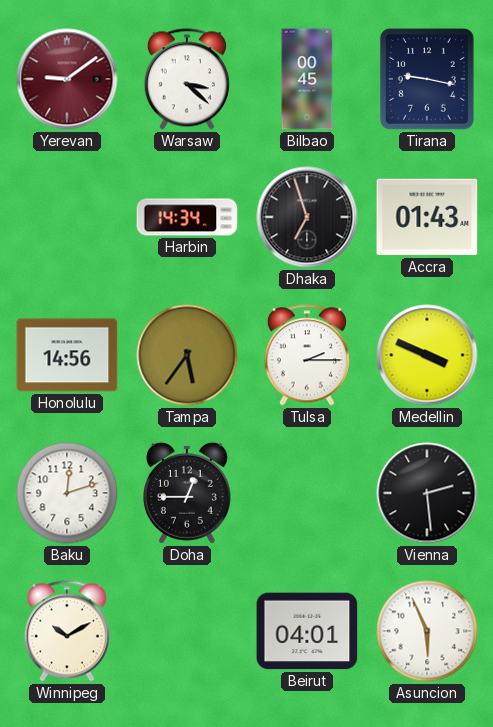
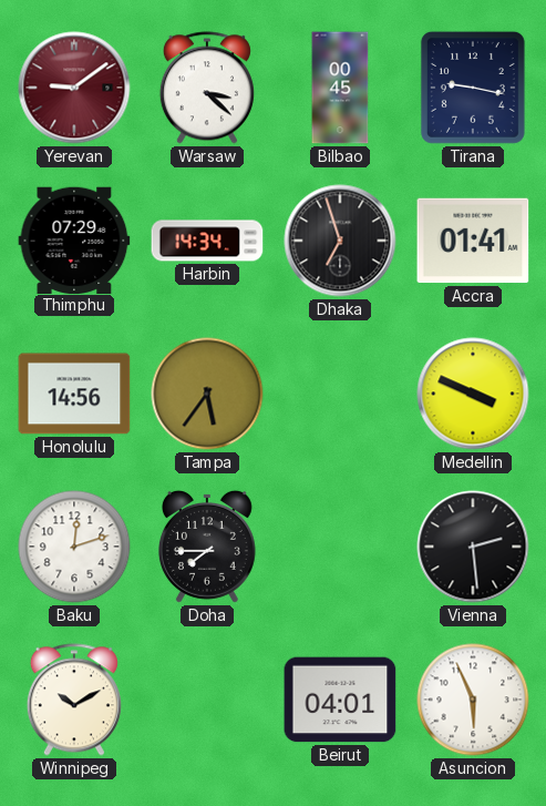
Thimphu: none -> 07:29
Accra: 01:43 -> 01:41
Tulsa: 2:15 -> none
Doha: 12:45 -> 7:45
